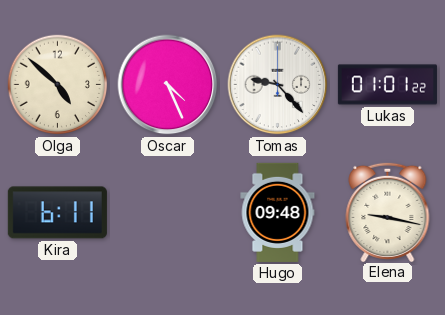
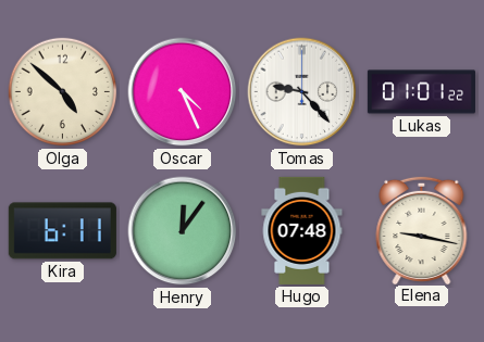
Henry: none -> 12:06
Hugo: 09:48 -> 07:48
